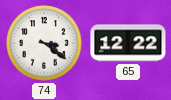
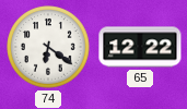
74: 3:21 -> 6:21
